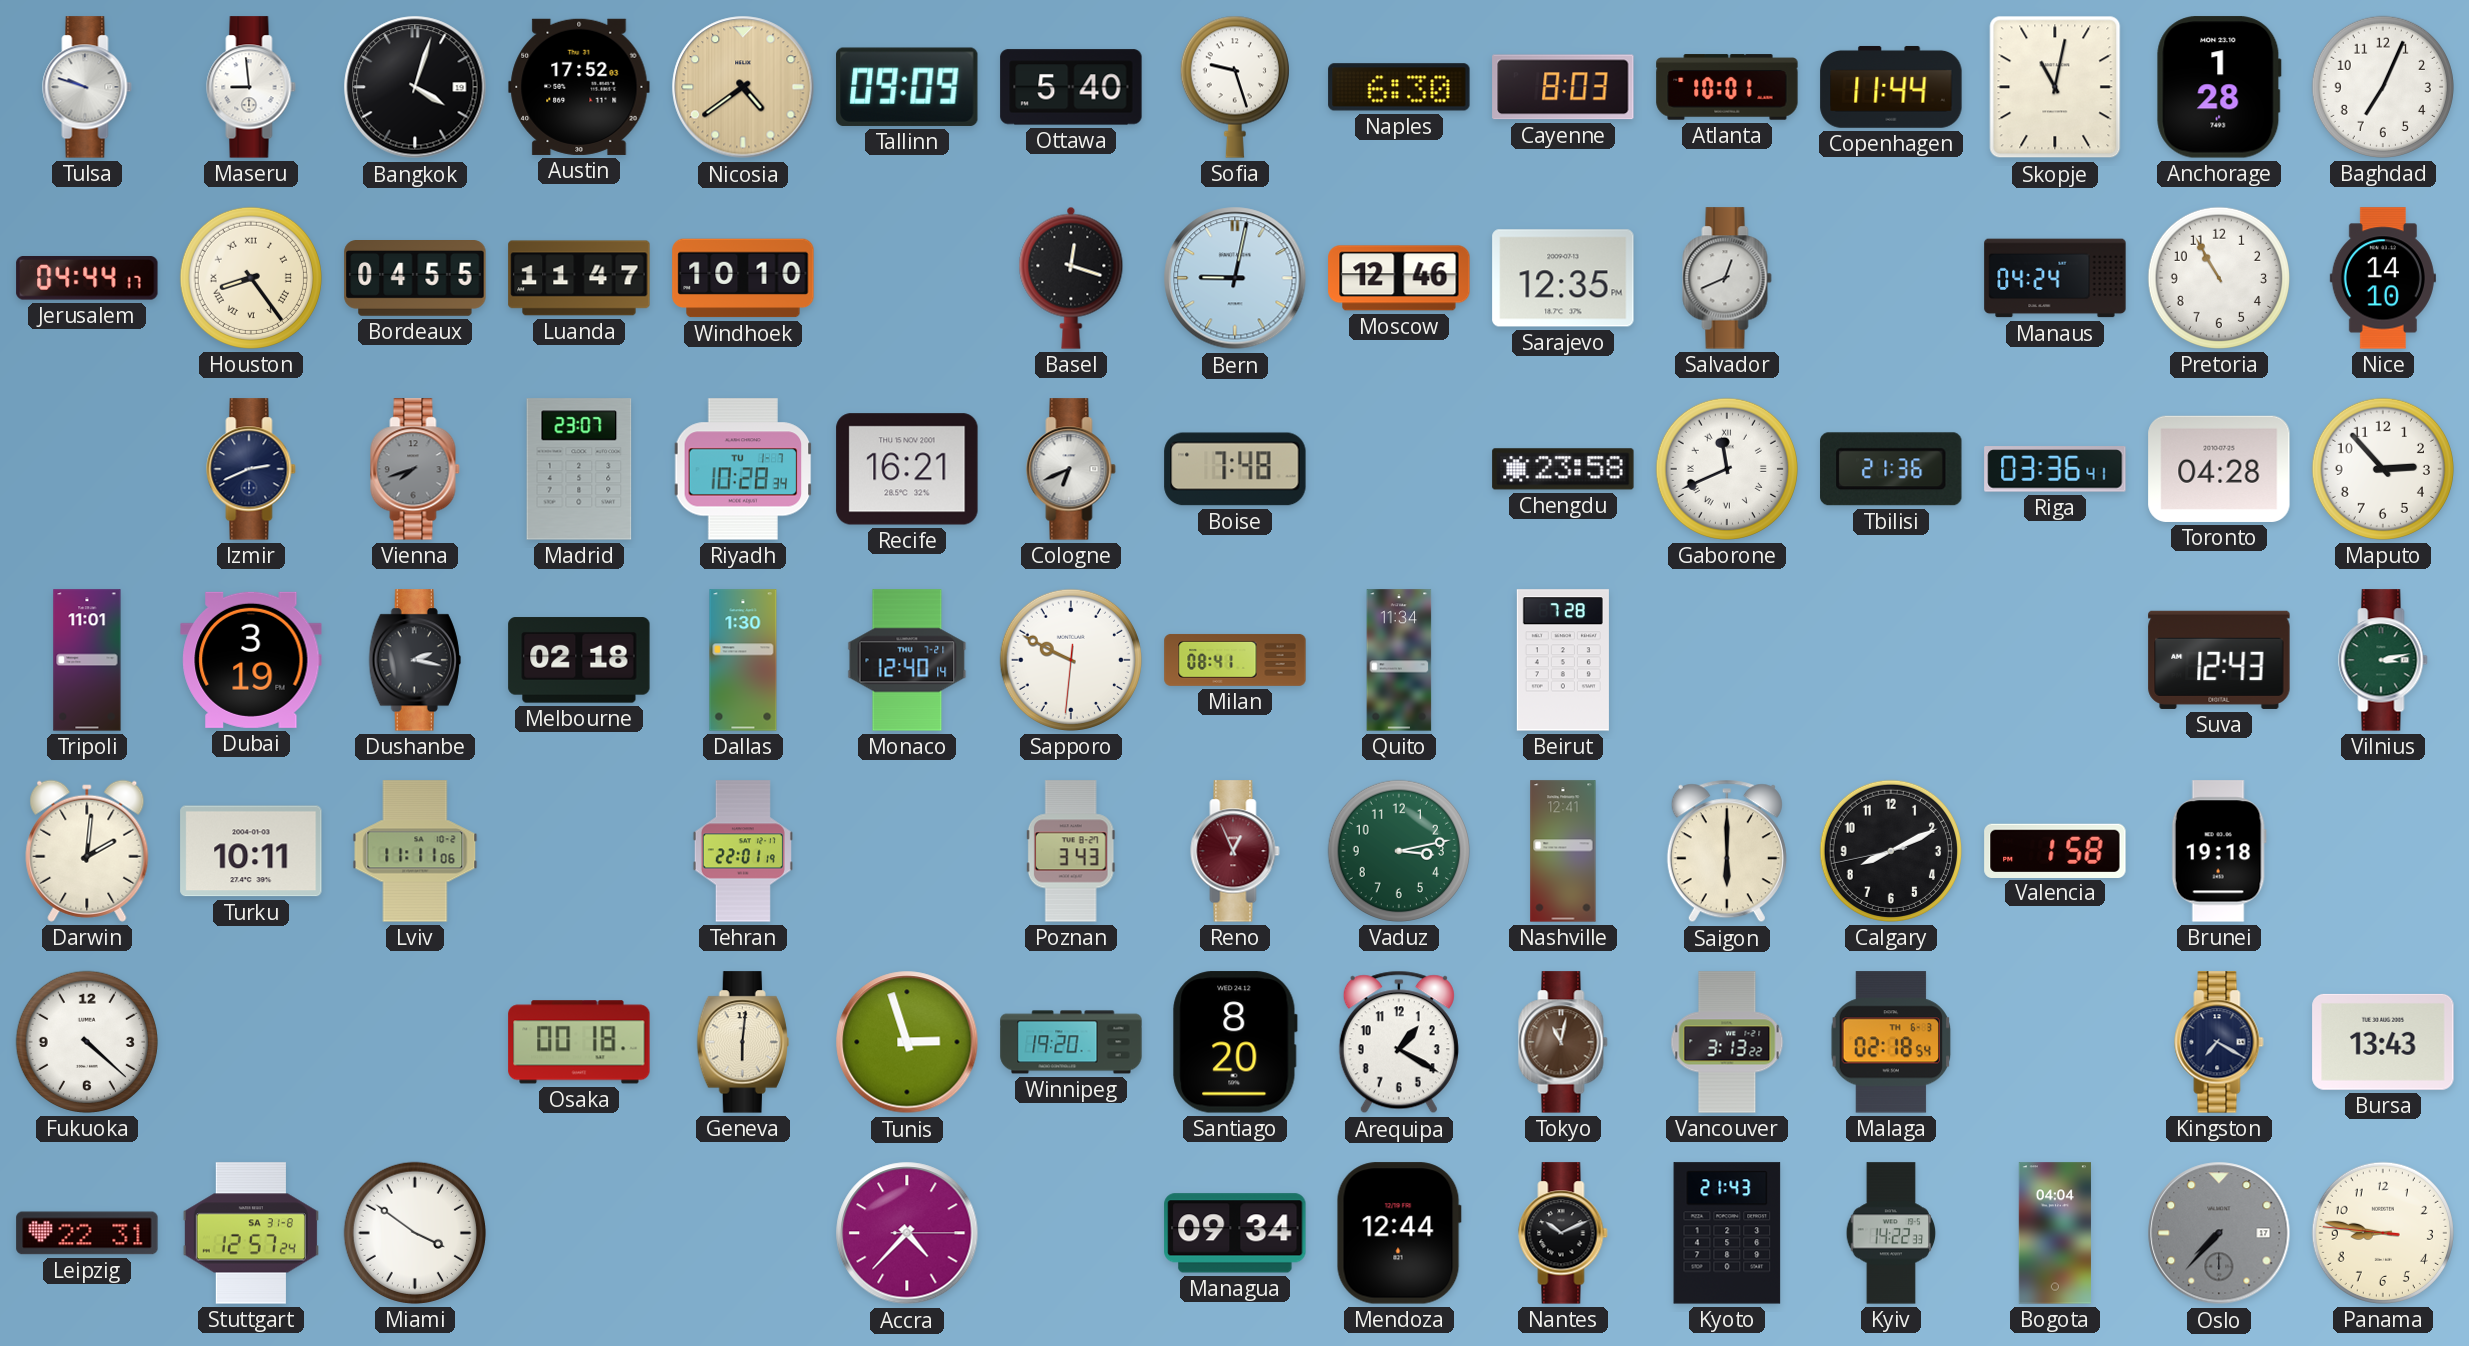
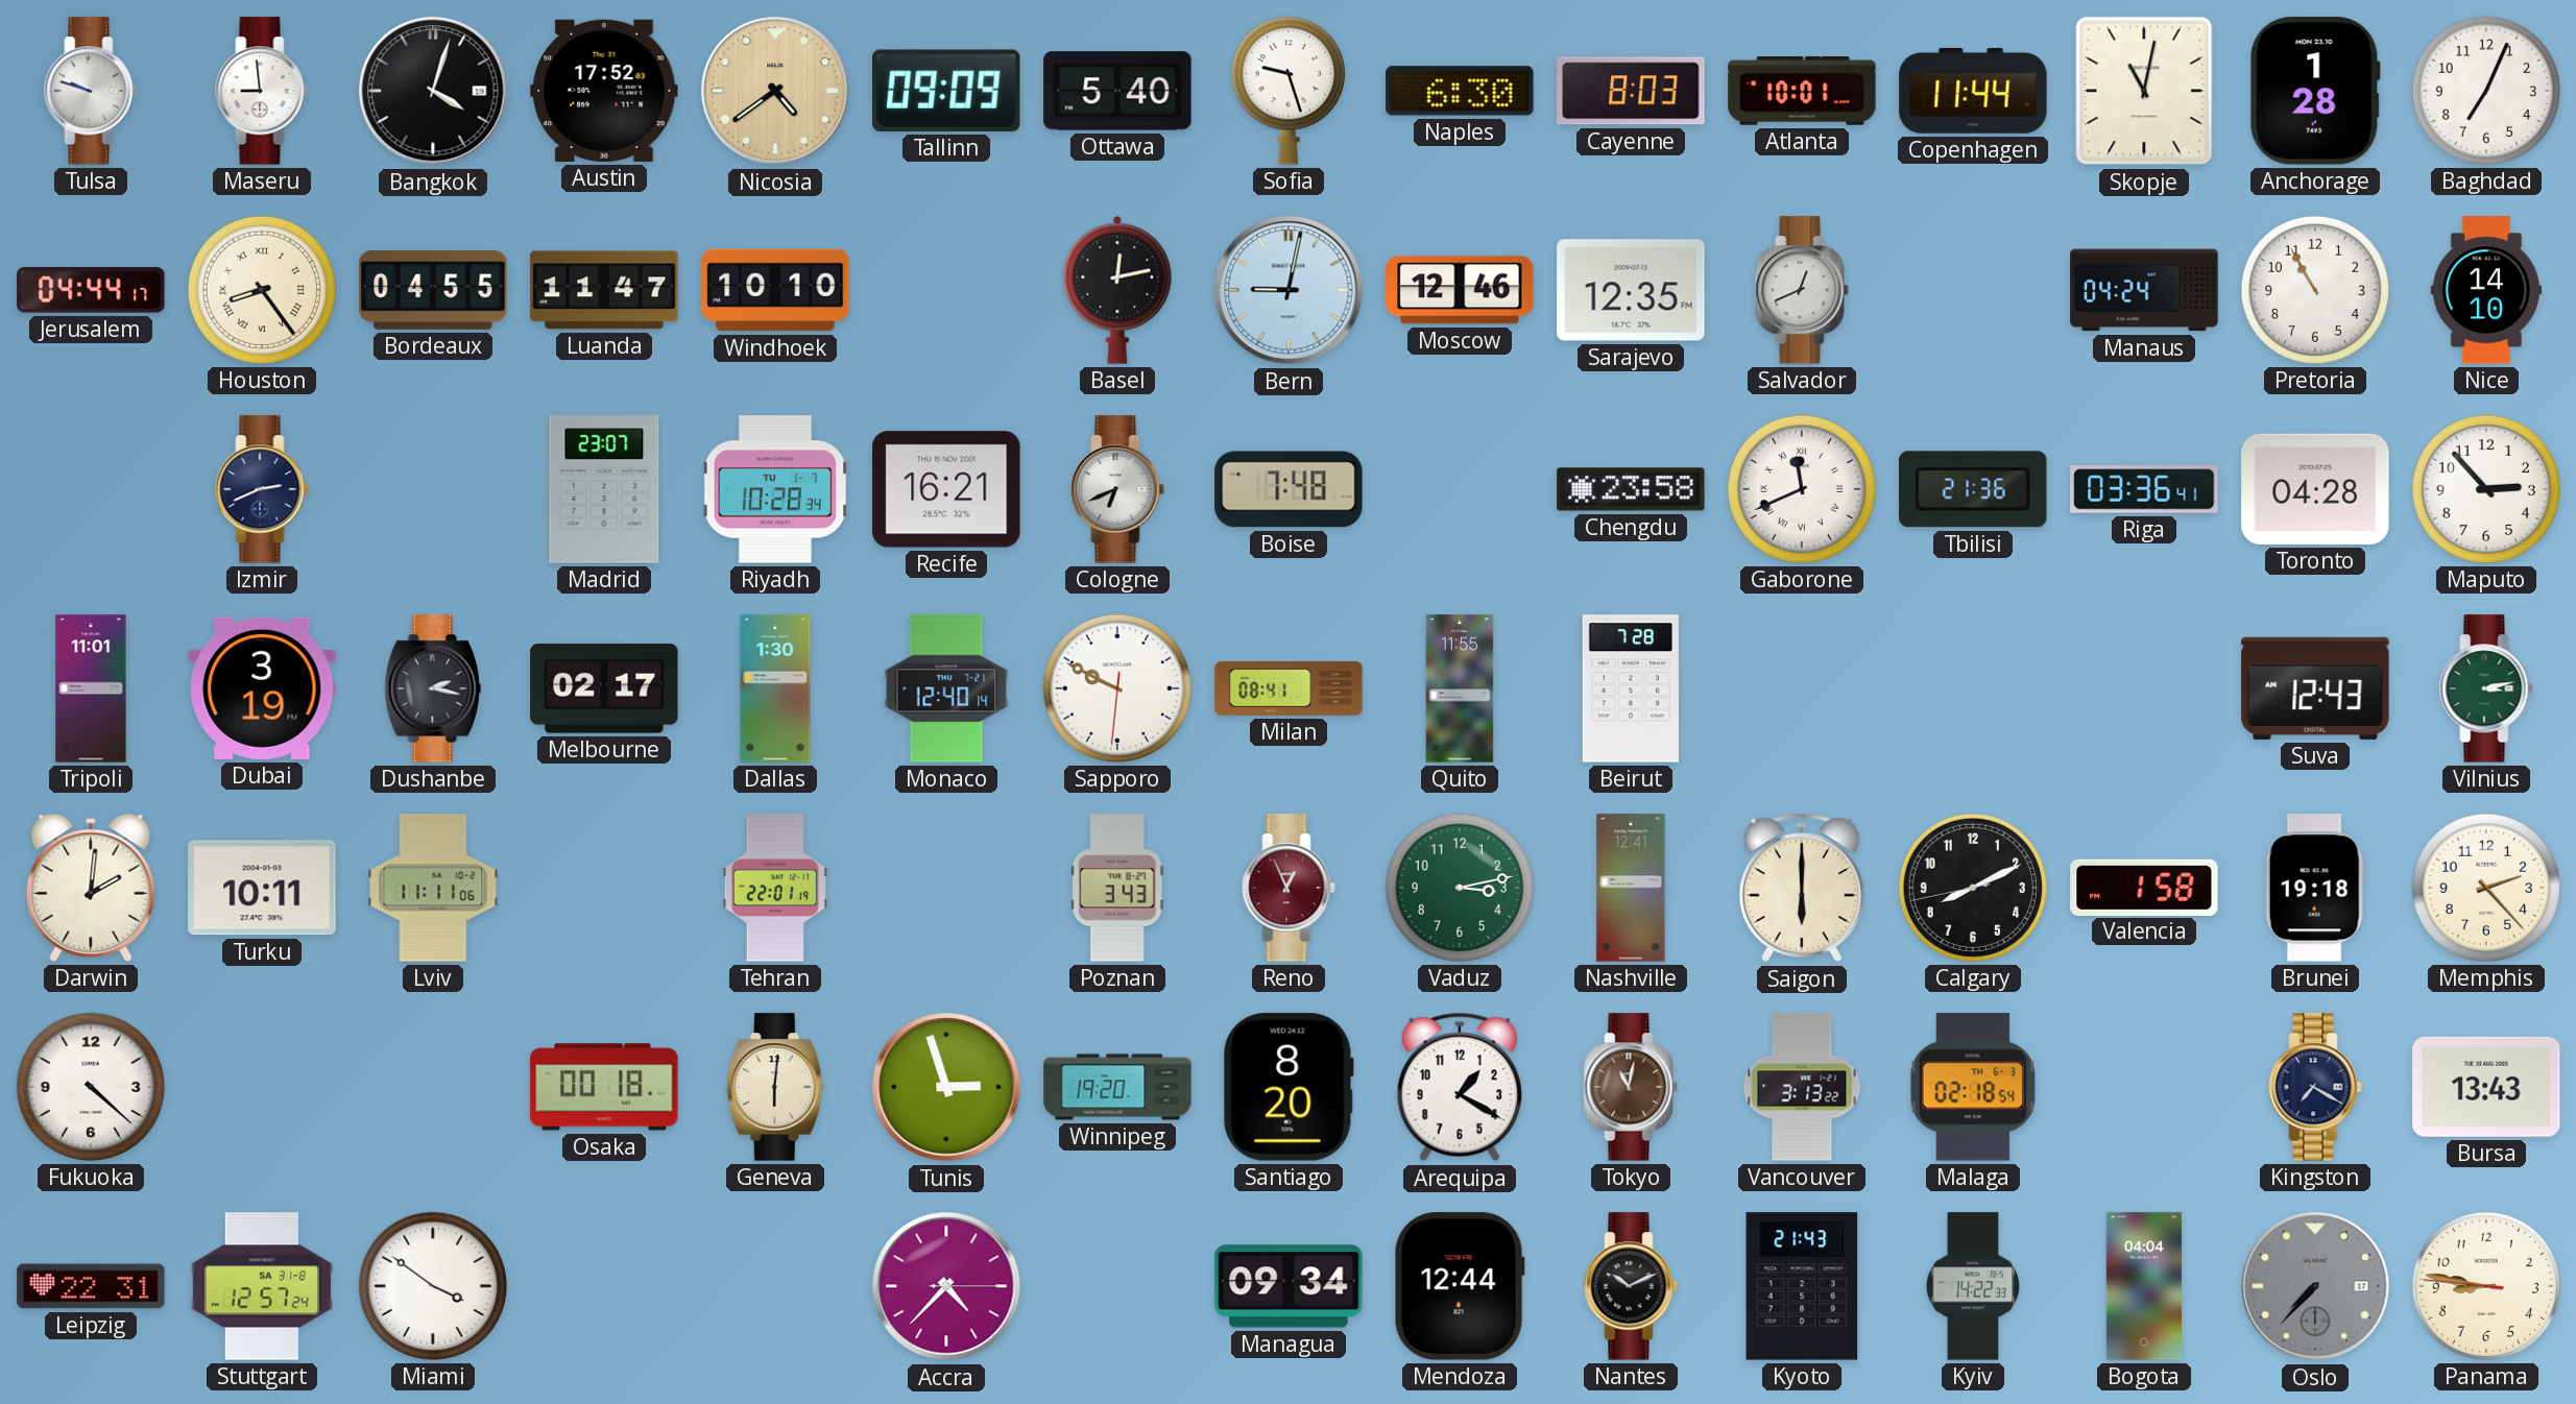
Basel: 12:18 -> 12:13
Vienna: 7:42 -> none
Melbourne: 02:18 -> 02:17
Quito: 11:34 -> 11:55
Memphis: none -> 2:23
